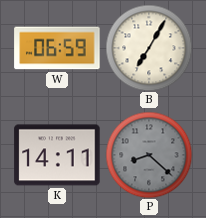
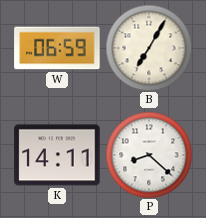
P dial: grey -> white
